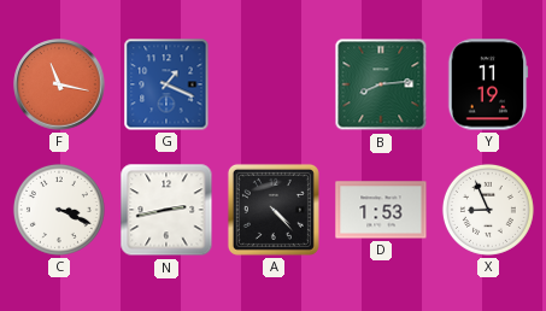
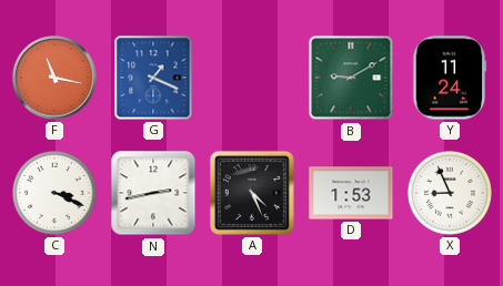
B: 8:14 -> 9:10
Y: 11:19 -> 11:24
A: 4:23 -> 4:26
